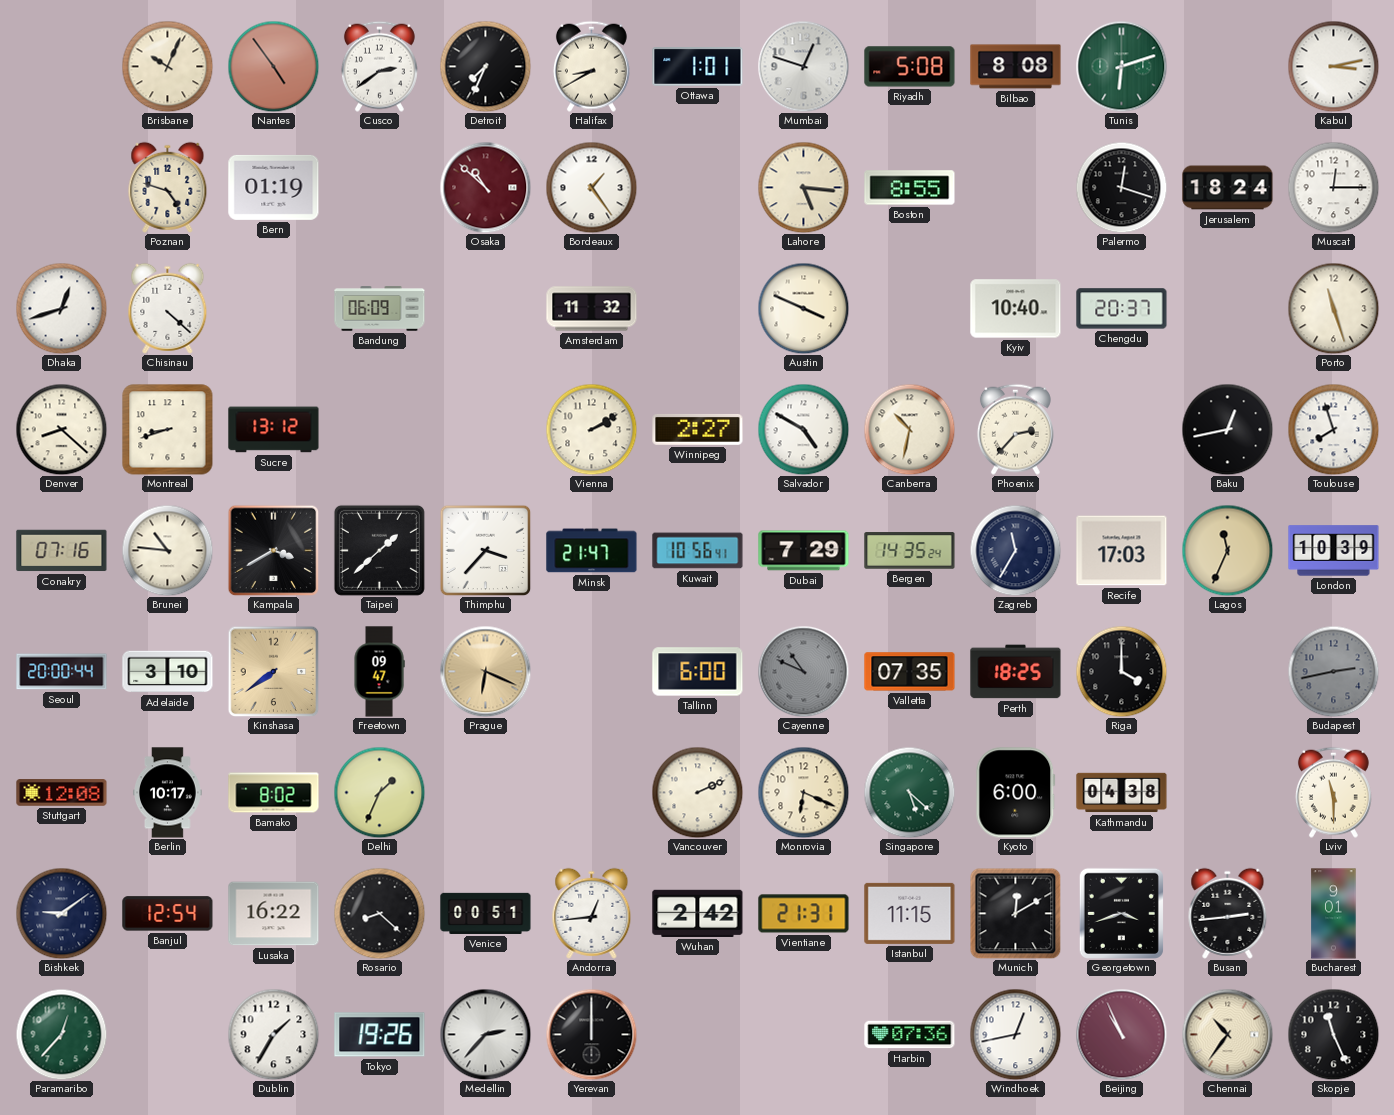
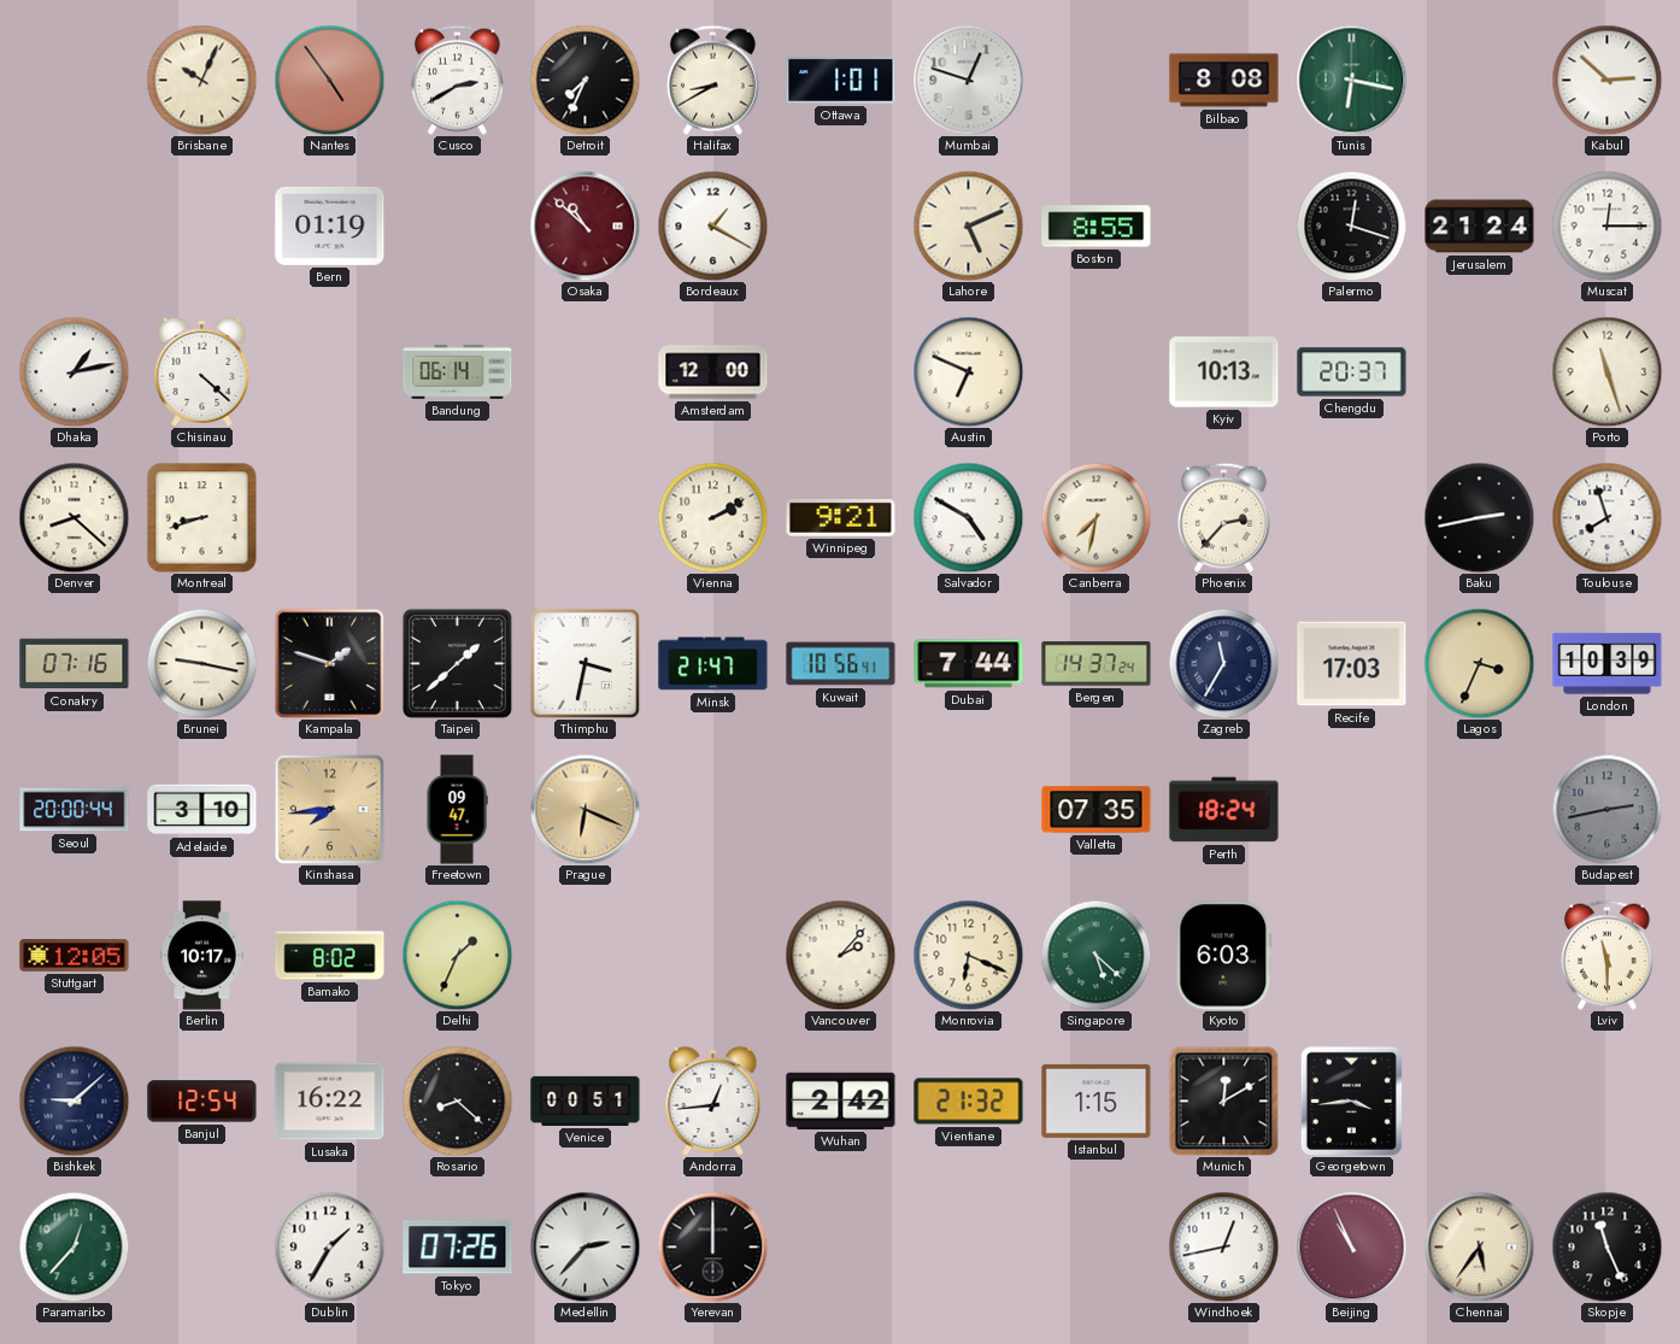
Cusco: 2:39 -> 2:40
Riyadh: 5:08 -> none
Tunis: 6:12 -> 6:17
Kabul: 3:13 -> 2:52
Poznan: 4:48 -> none
Bordeaux: 1:24 -> 1:20
Lahore: 5:16 -> 5:11
Jerusalem: 18:24 -> 21:24
Dhaka: 12:42 -> 1:13
Bandung: 06:09 -> 06:14
Amsterdam: 11:32 -> 12:00
Austin: 3:49 -> 6:49
Kyiv: 10:40 -> 10:13
Sucre: 13:12 -> none
Winnipeg: 2:27 -> 9:21
Canberra: 10:32 -> 7:32
Baku: 12:43 -> 2:43
Brunei: 10:46 -> 9:17
Kampala: 3:40 -> 1:48
Thimphu: 3:37 -> 3:32
Dubai: 7:29 -> 7:44
Bergen: 14:35 -> 14:37
Lagos: 11:34 -> 3:34
Kinshasa: 7:39 -> 7:44
Tallinn: 6:00 -> none
Cayenne: 10:49 -> none
Perth: 18:25 -> 18:24
Riga: 4:00 -> none
Stuttgart: 12:08 -> 12:05
Vancouver: 2:11 -> 2:07
Kyoto: 6:00 -> 6:03
Kathmandu: 04:38 -> none
Bishkek: 9:09 -> 9:08
Vientiane: 21:31 -> 21:32
Istanbul: 11:15 -> 1:15
Georgetown: 3:42 -> 3:44
Busan: 2:44 -> none
Bucharest: 9:01 -> none
Tokyo: 19:26 -> 07:26
Harbin: 07:36 -> none
Chennai: 10:36 -> 5:36
